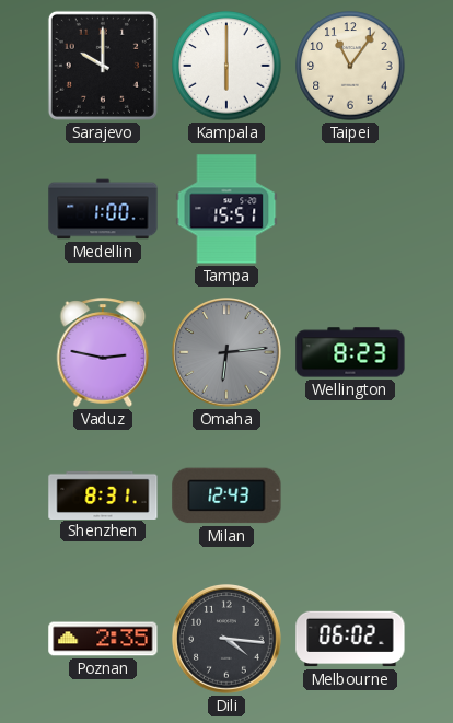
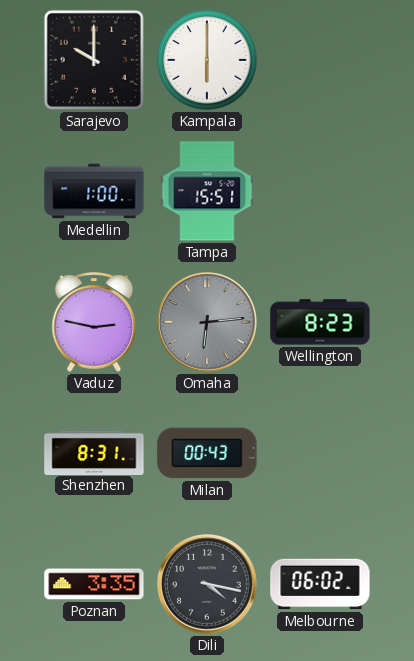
Taipei: 11:06 -> none
Milan: 12:43 -> 00:43
Poznan: 2:35 -> 3:35
Dili: 4:16 -> 4:17
